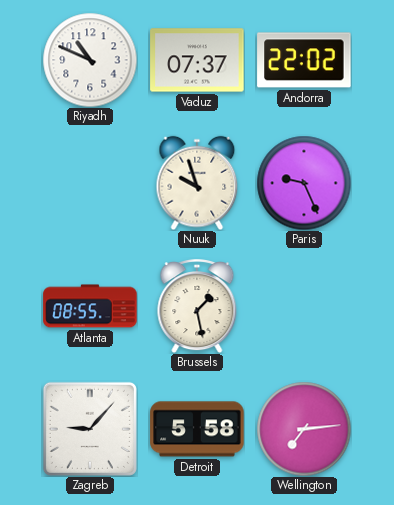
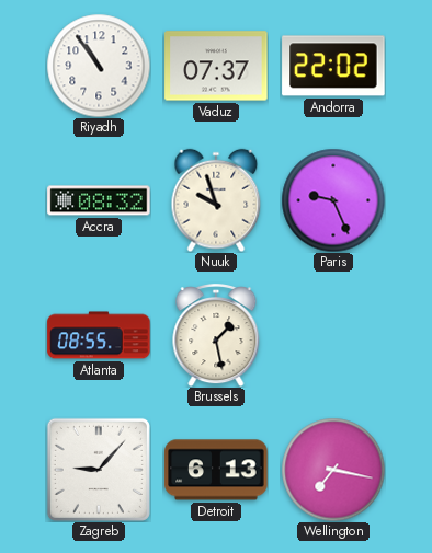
Riyadh: 10:49 -> 10:54
Accra: none -> 08:32
Detroit: 5:58 -> 6:13
Wellington: 7:14 -> 7:17
